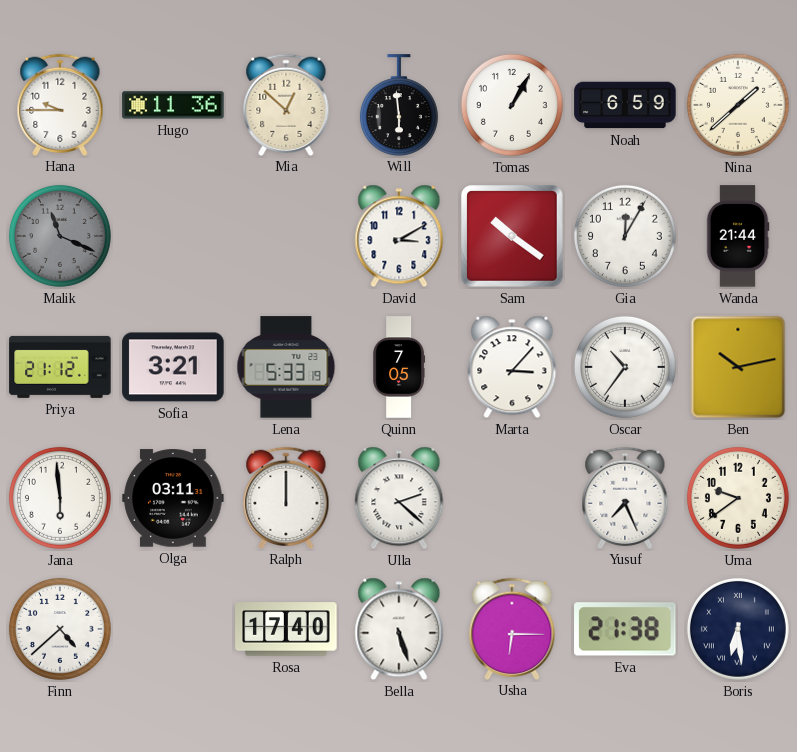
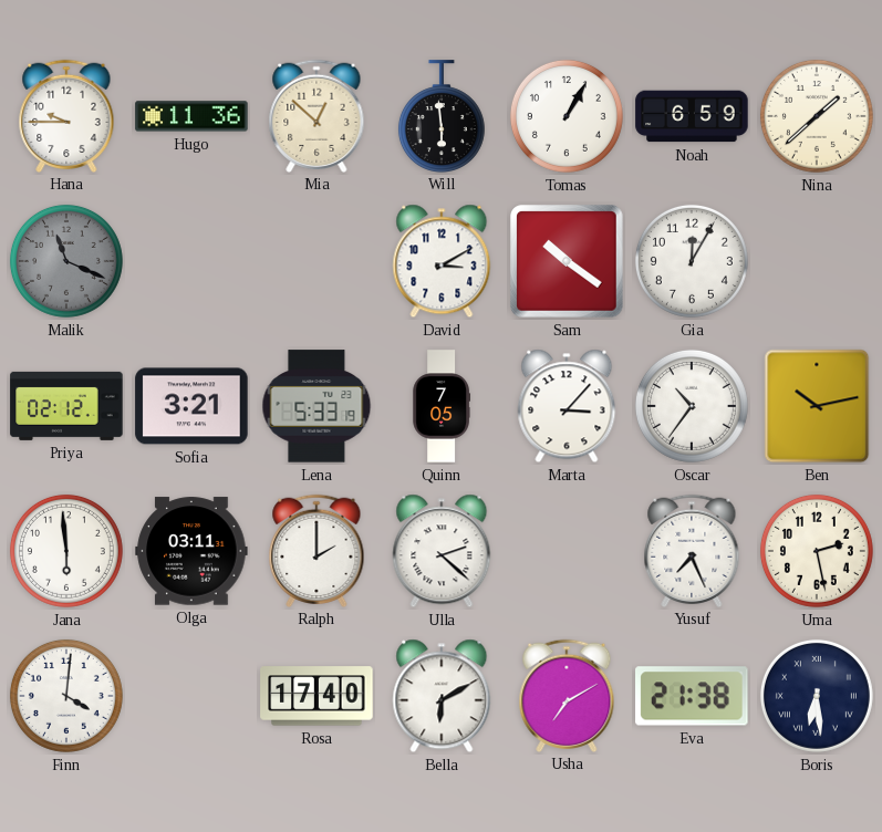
Wanda: 21:44 -> none
Priya: 21:12 -> 02:12
Ralph: 12:00 -> 2:00
Uma: 9:39 -> 2:28
Finn: 4:38 -> 4:01
Bella: 5:27 -> 6:10
Usha: 6:15 -> 7:10
